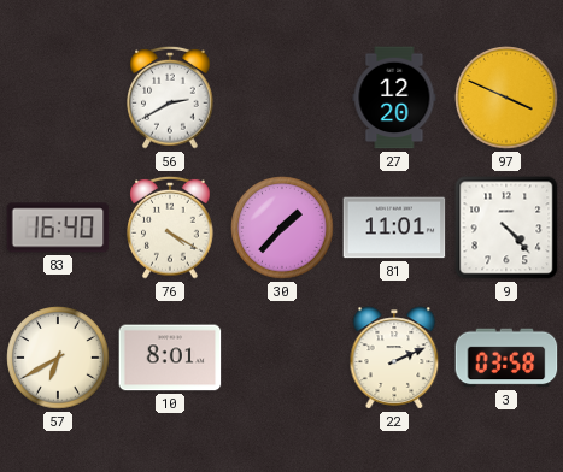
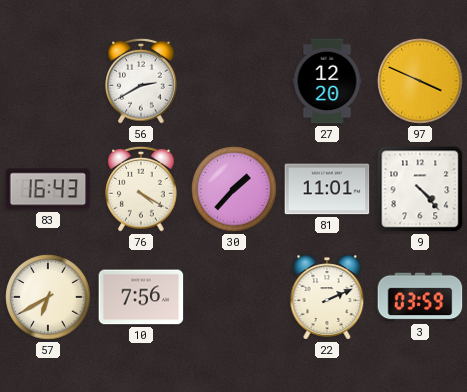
83: 16:40 -> 16:43
10: 8:01 -> 7:56
3: 03:58 -> 03:59
